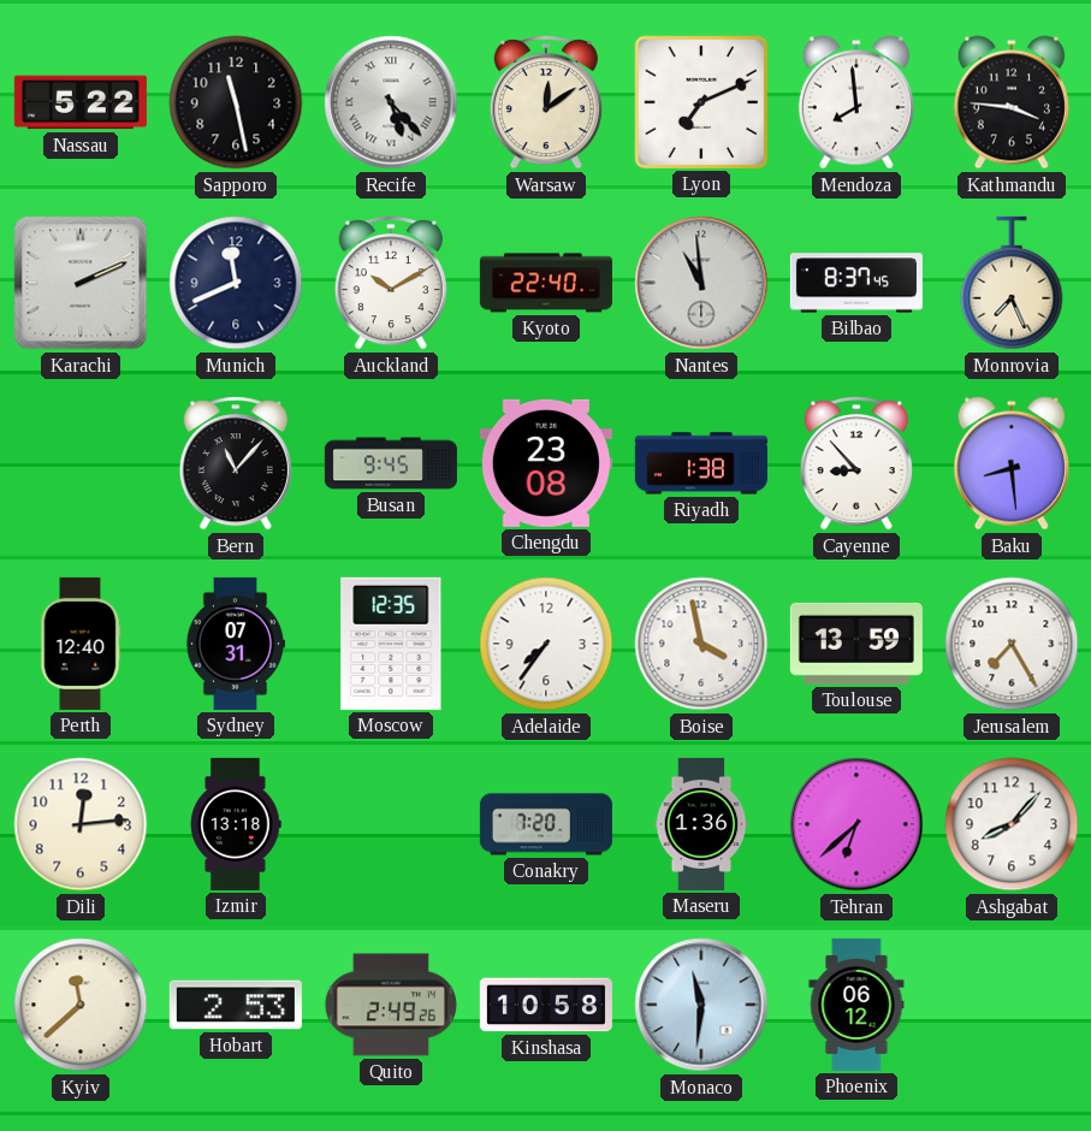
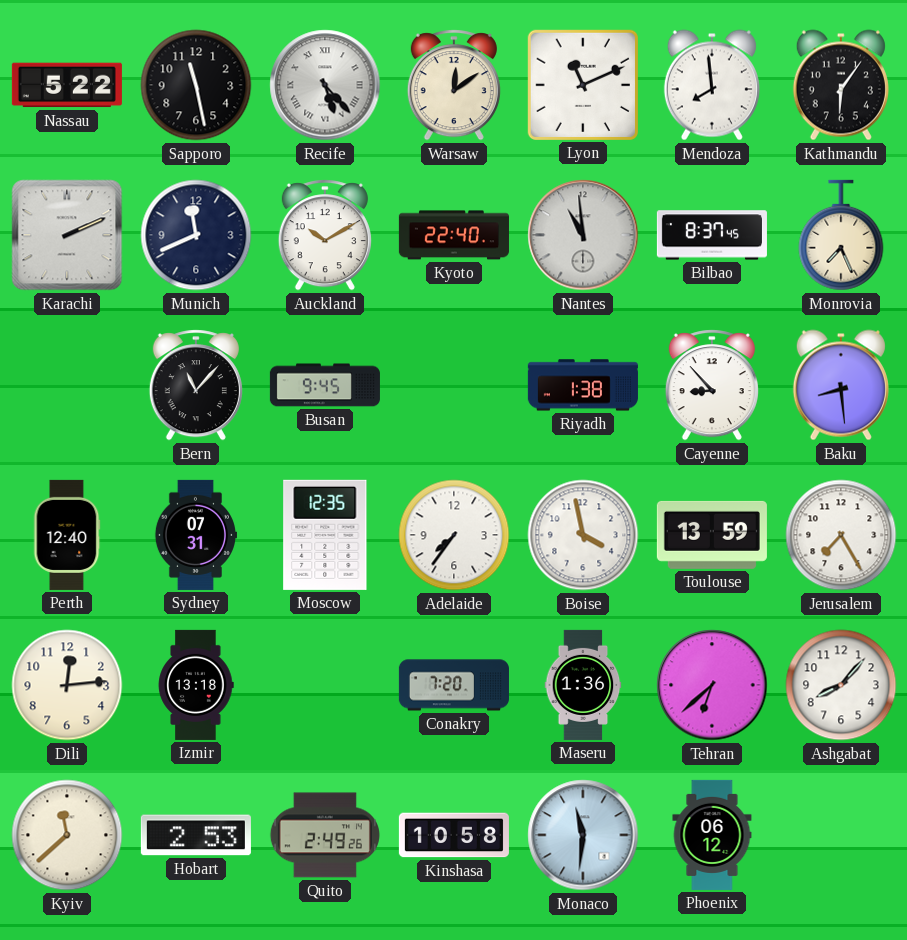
Lyon: 7:11 -> 11:11
Kathmandu: 3:46 -> 6:06
Chengdu: 23:08 -> none
